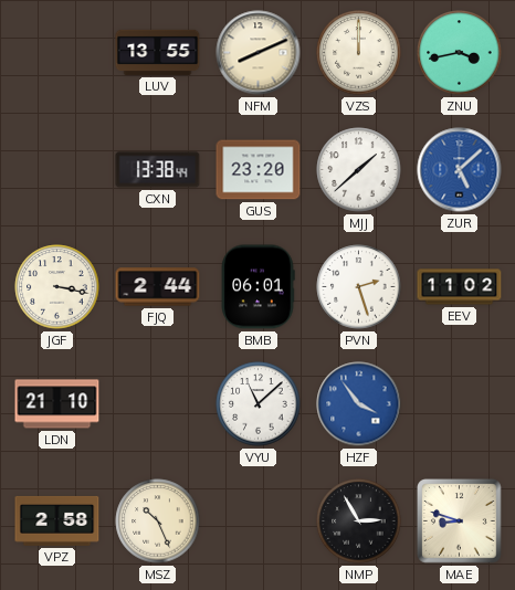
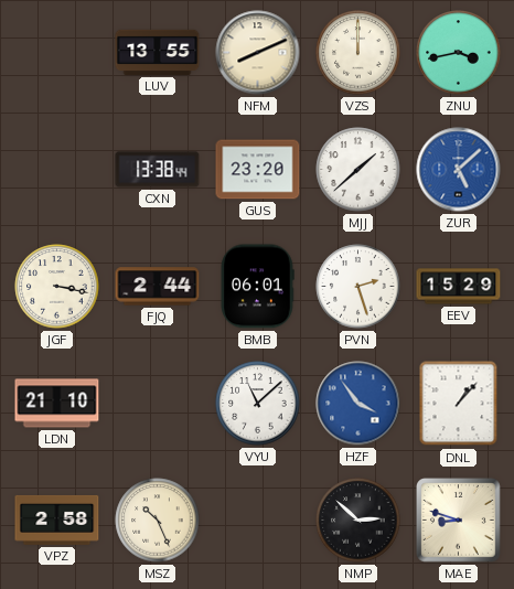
EEV: 11:02 -> 15:29
DNL: none -> 1:07
NMP: 2:55 -> 2:52
